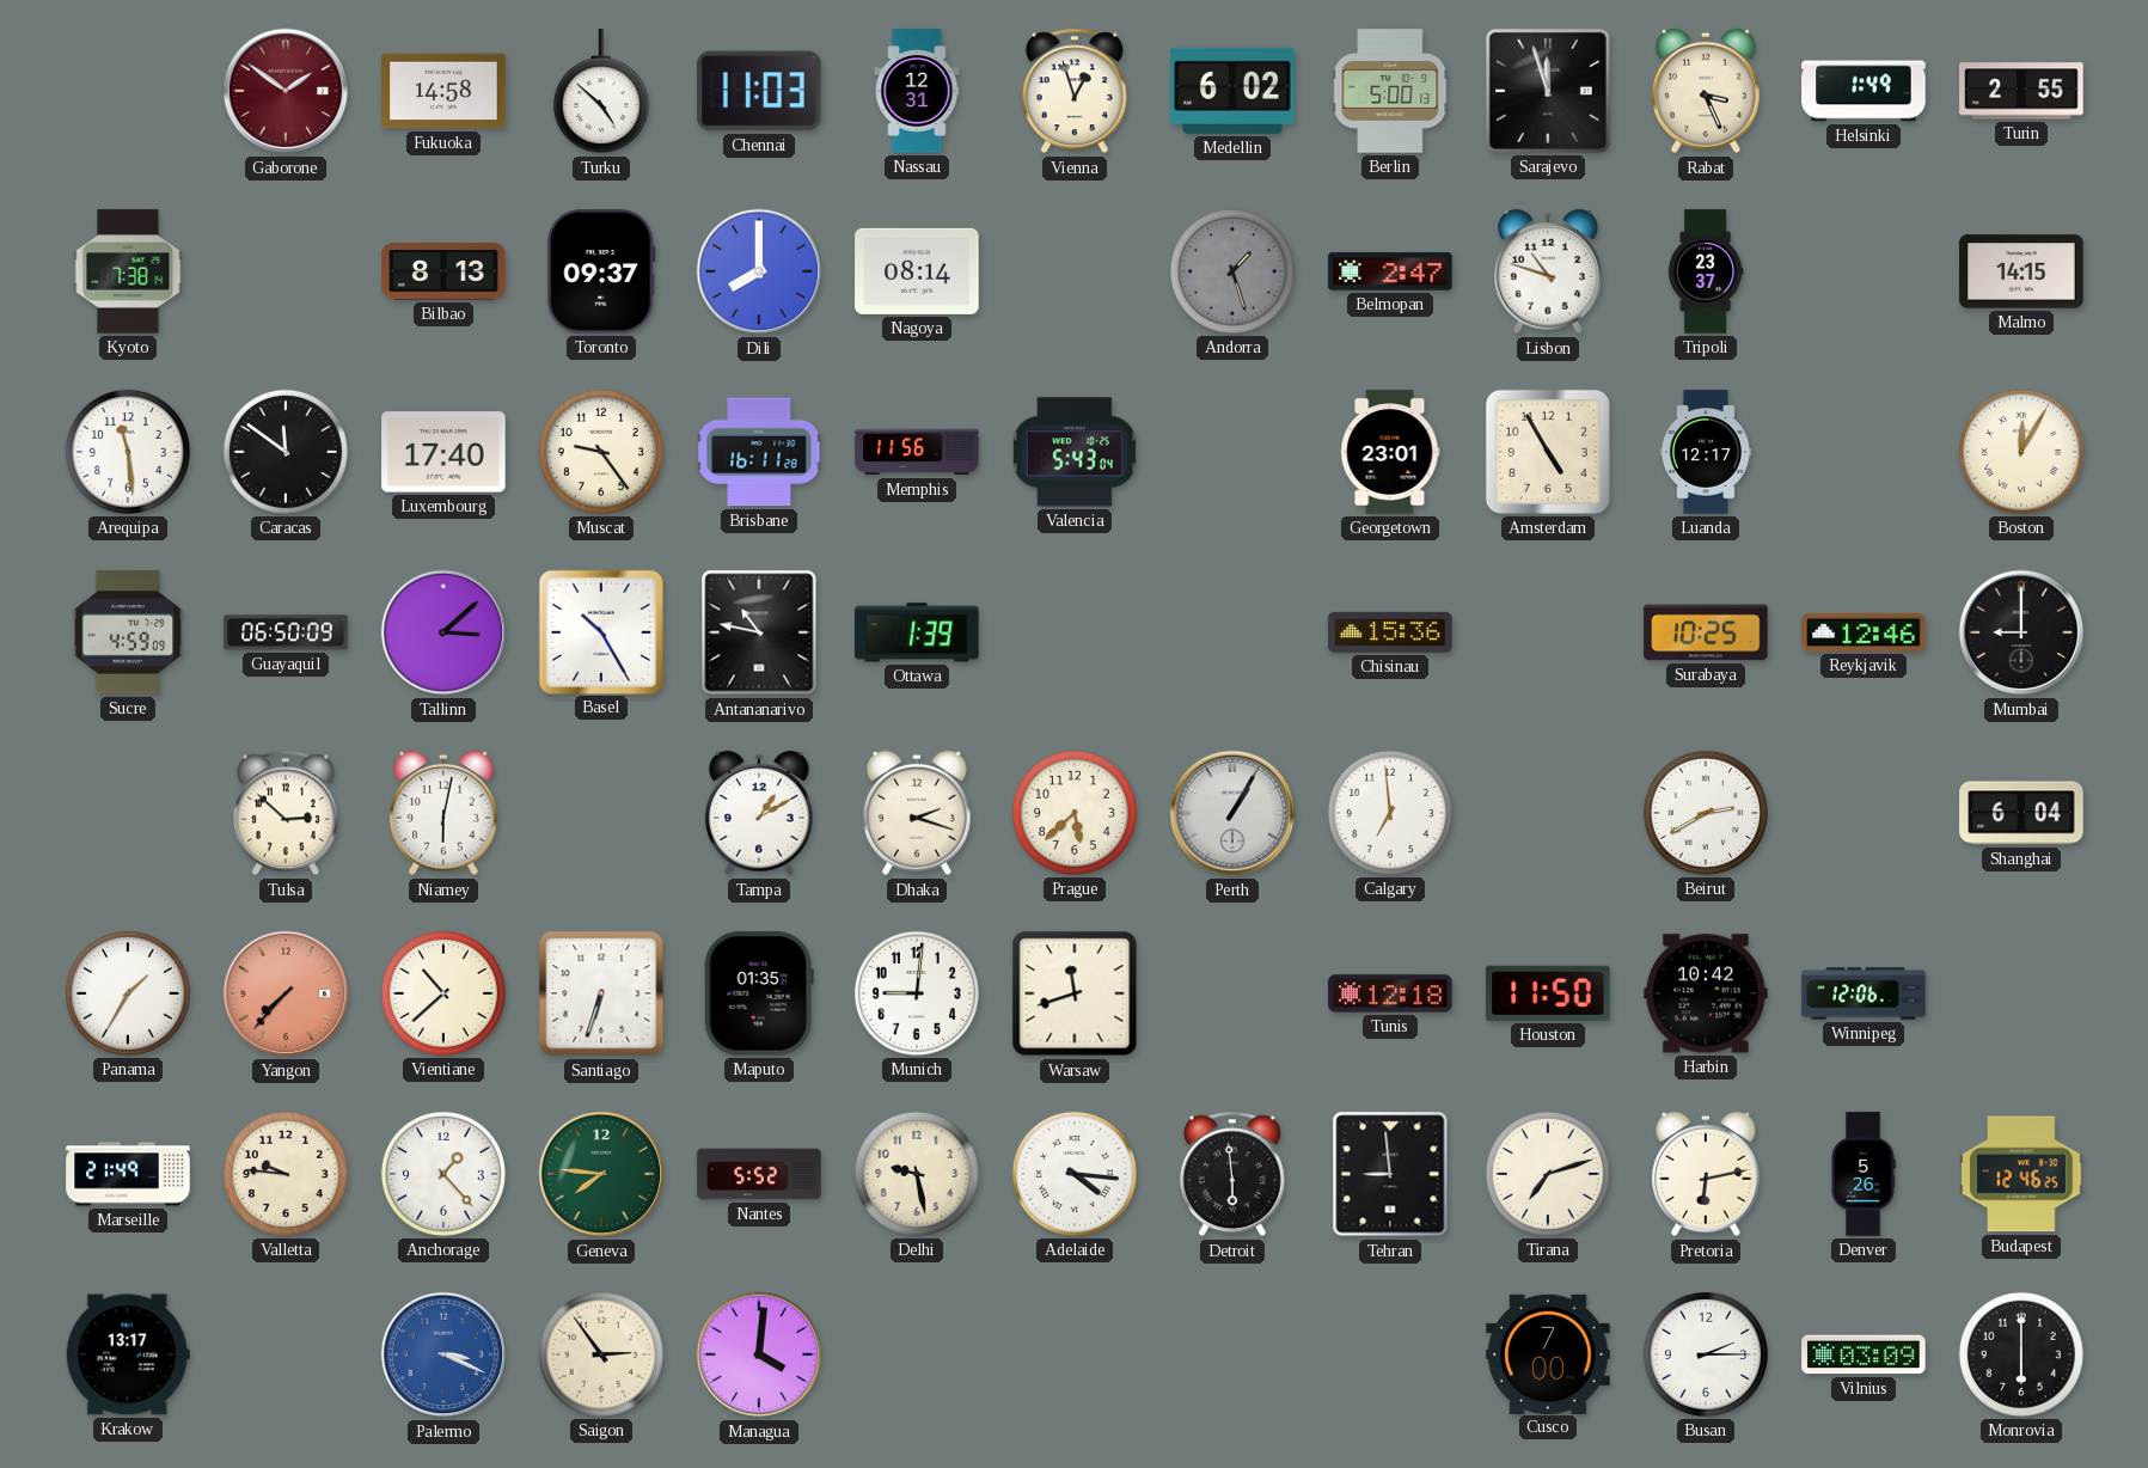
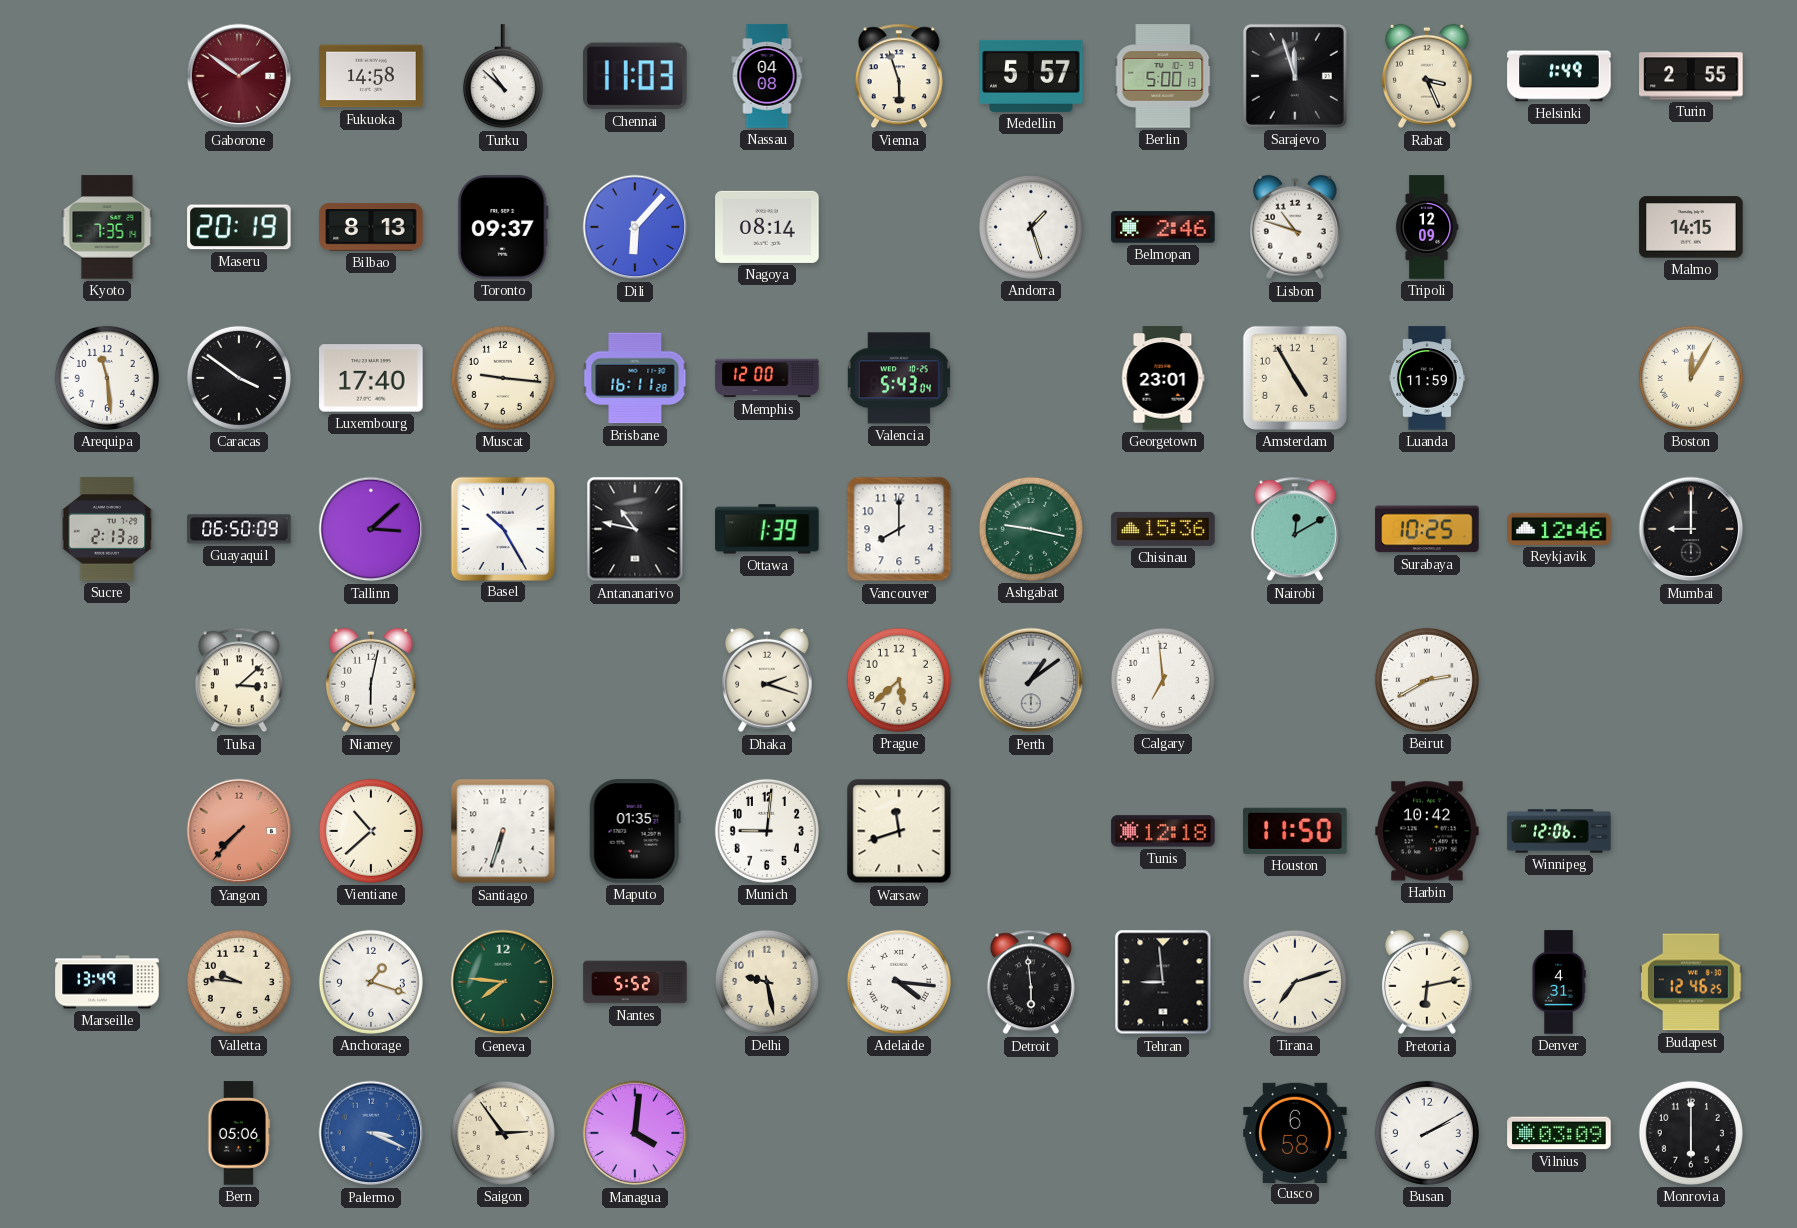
Turku: 4:52 -> 10:52
Nassau: 12:31 -> 04:08
Vienna: 12:57 -> 5:57
Medellin: 6:02 -> 5:57
Kyoto: 7:38 -> 7:35
Maseru: none -> 20:19
Dili: 8:00 -> 6:07
Andorra dial: grey -> white
Belmopan: 2:47 -> 2:46
Tripoli: 23:37 -> 12:09
Caracas: 11:51 -> 3:51
Muscat: 9:24 -> 9:16
Memphis: 11:56 -> 12:00
Luanda: 12:17 -> 11:59
Sucre: 4:59 -> 2:13
Vancouver: none -> 8:00
Ashgabat: none -> 9:17
Nairobi: none -> 12:10
Tulsa: 2:52 -> 3:08
Tampa: 1:10 -> none
Perth: 1:05 -> 1:09
Shanghai: 6:04 -> none
Panama: 1:35 -> none
Marseille: 21:49 -> 13:49
Anchorage: 1:23 -> 1:18
Denver: 5:26 -> 4:31
Krakow: 13:17 -> none
Bern: none -> 05:06
Cusco: 7:00 -> 6:58
Busan: 2:15 -> 2:10
